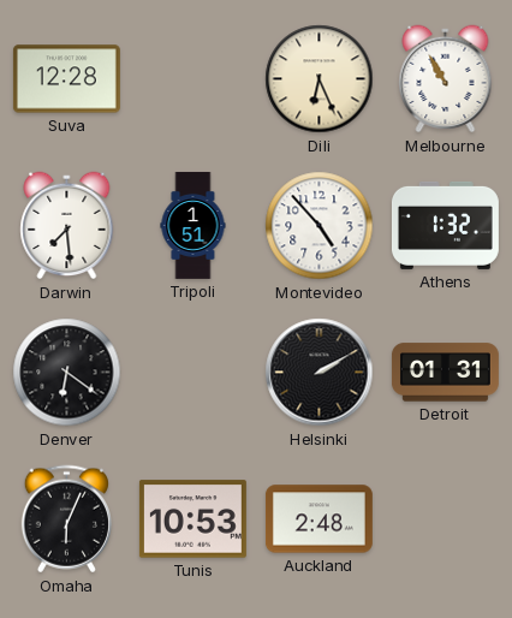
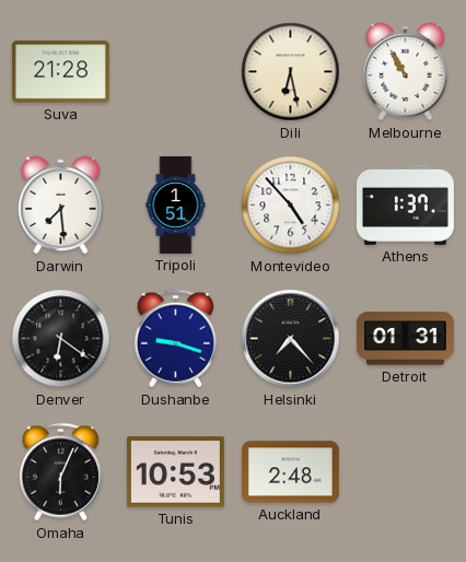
Suva: 12:28 -> 21:28
Dili: 6:26 -> 6:28
Athens: 1:32 -> 1:37
Dushanbe: none -> 9:18
Helsinki: 2:10 -> 7:23
